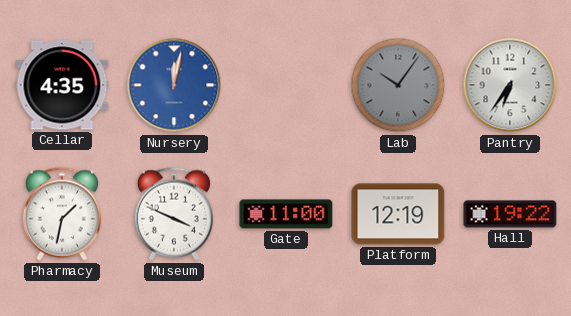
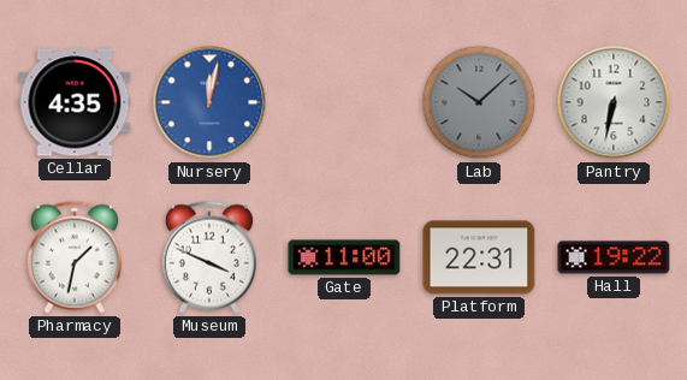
Lab: 10:06 -> 10:08
Pantry: 6:36 -> 6:32
Platform: 12:19 -> 22:31
